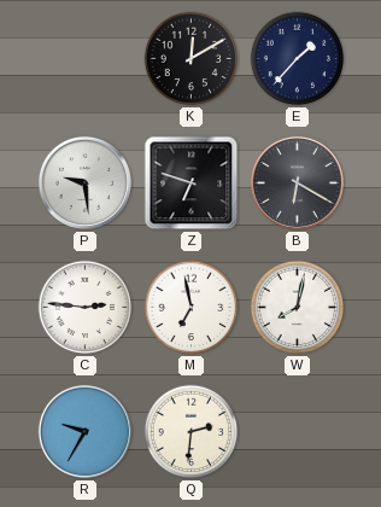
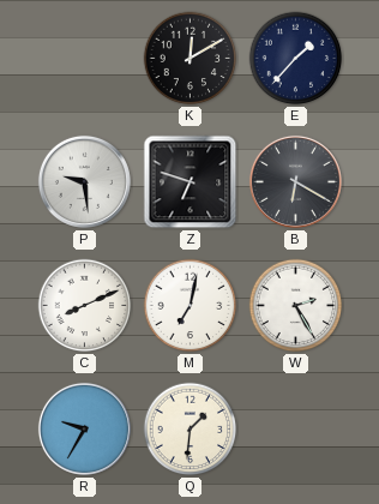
C: 2:46 -> 8:11
M: 6:58 -> 7:02
W: 8:02 -> 2:25
Q: 2:31 -> 1:31
